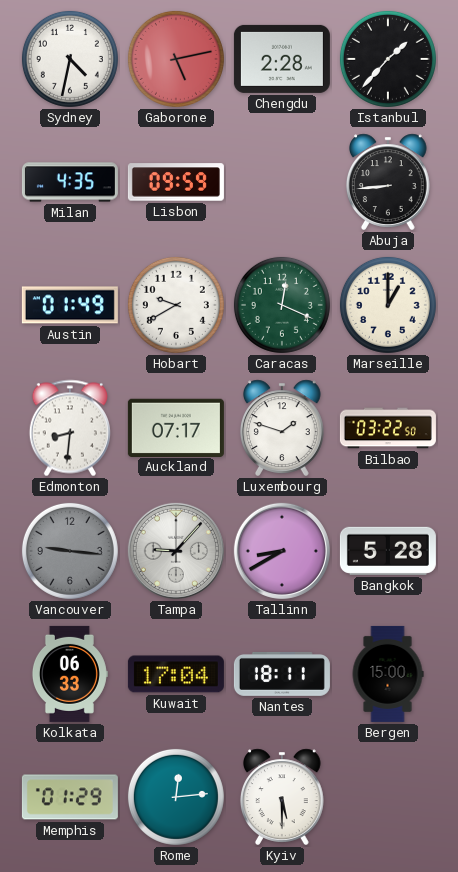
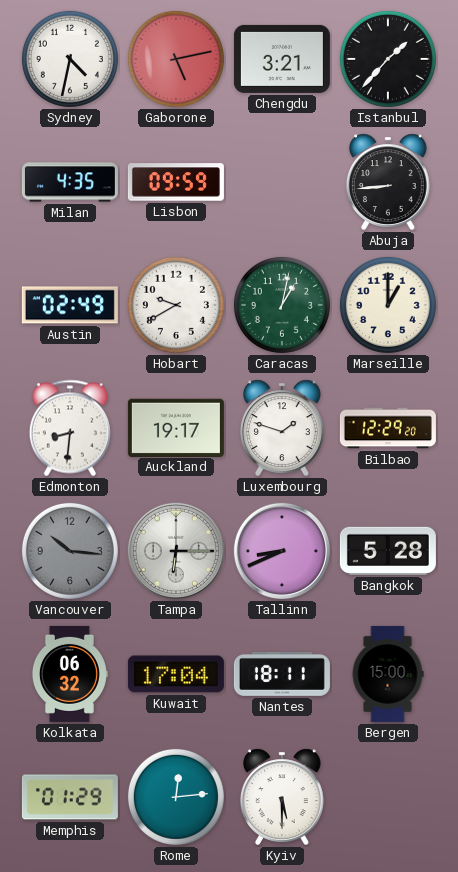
Chengdu: 2:28 -> 3:21
Austin: 01:49 -> 02:49
Caracas: 12:19 -> 1:02
Auckland: 07:17 -> 19:17
Bilbao: 03:22 -> 12:29
Vancouver: 9:16 -> 10:16
Tampa: 9:07 -> 6:15
Tallinn: 8:40 -> 8:41
Kolkata: 06:33 -> 06:32
